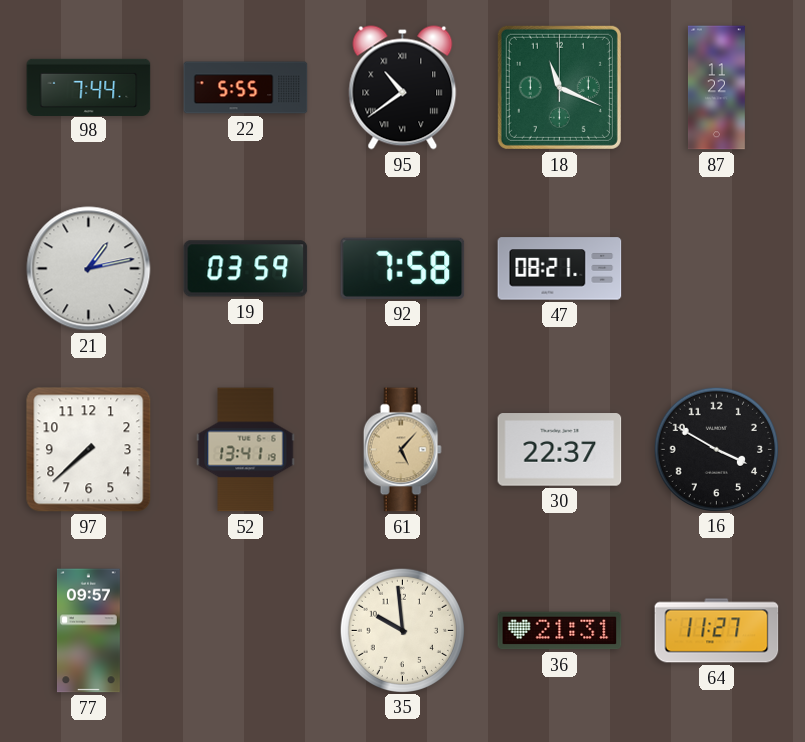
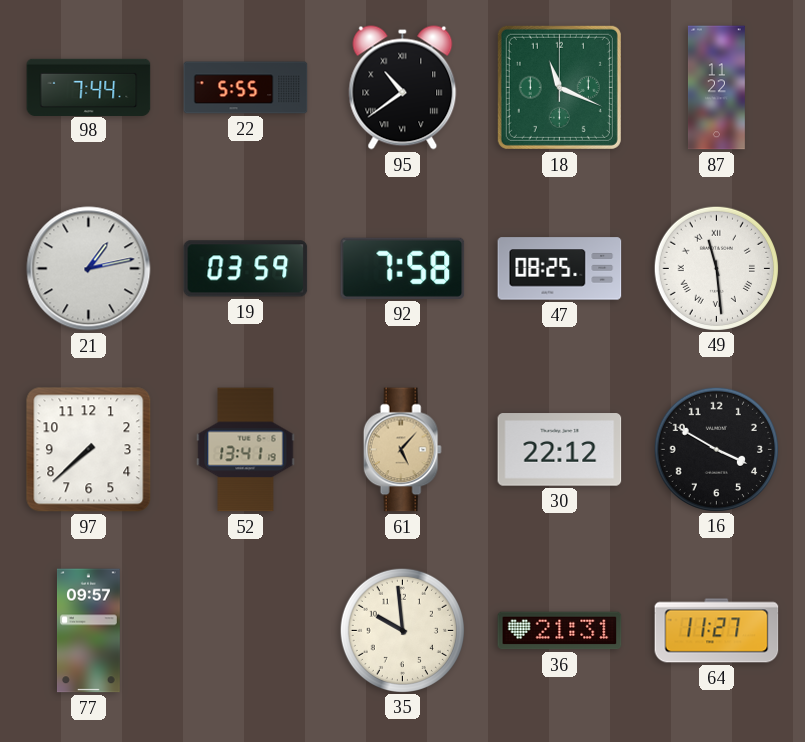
47: 08:21 -> 08:25
49: none -> 11:29
30: 22:37 -> 22:12
